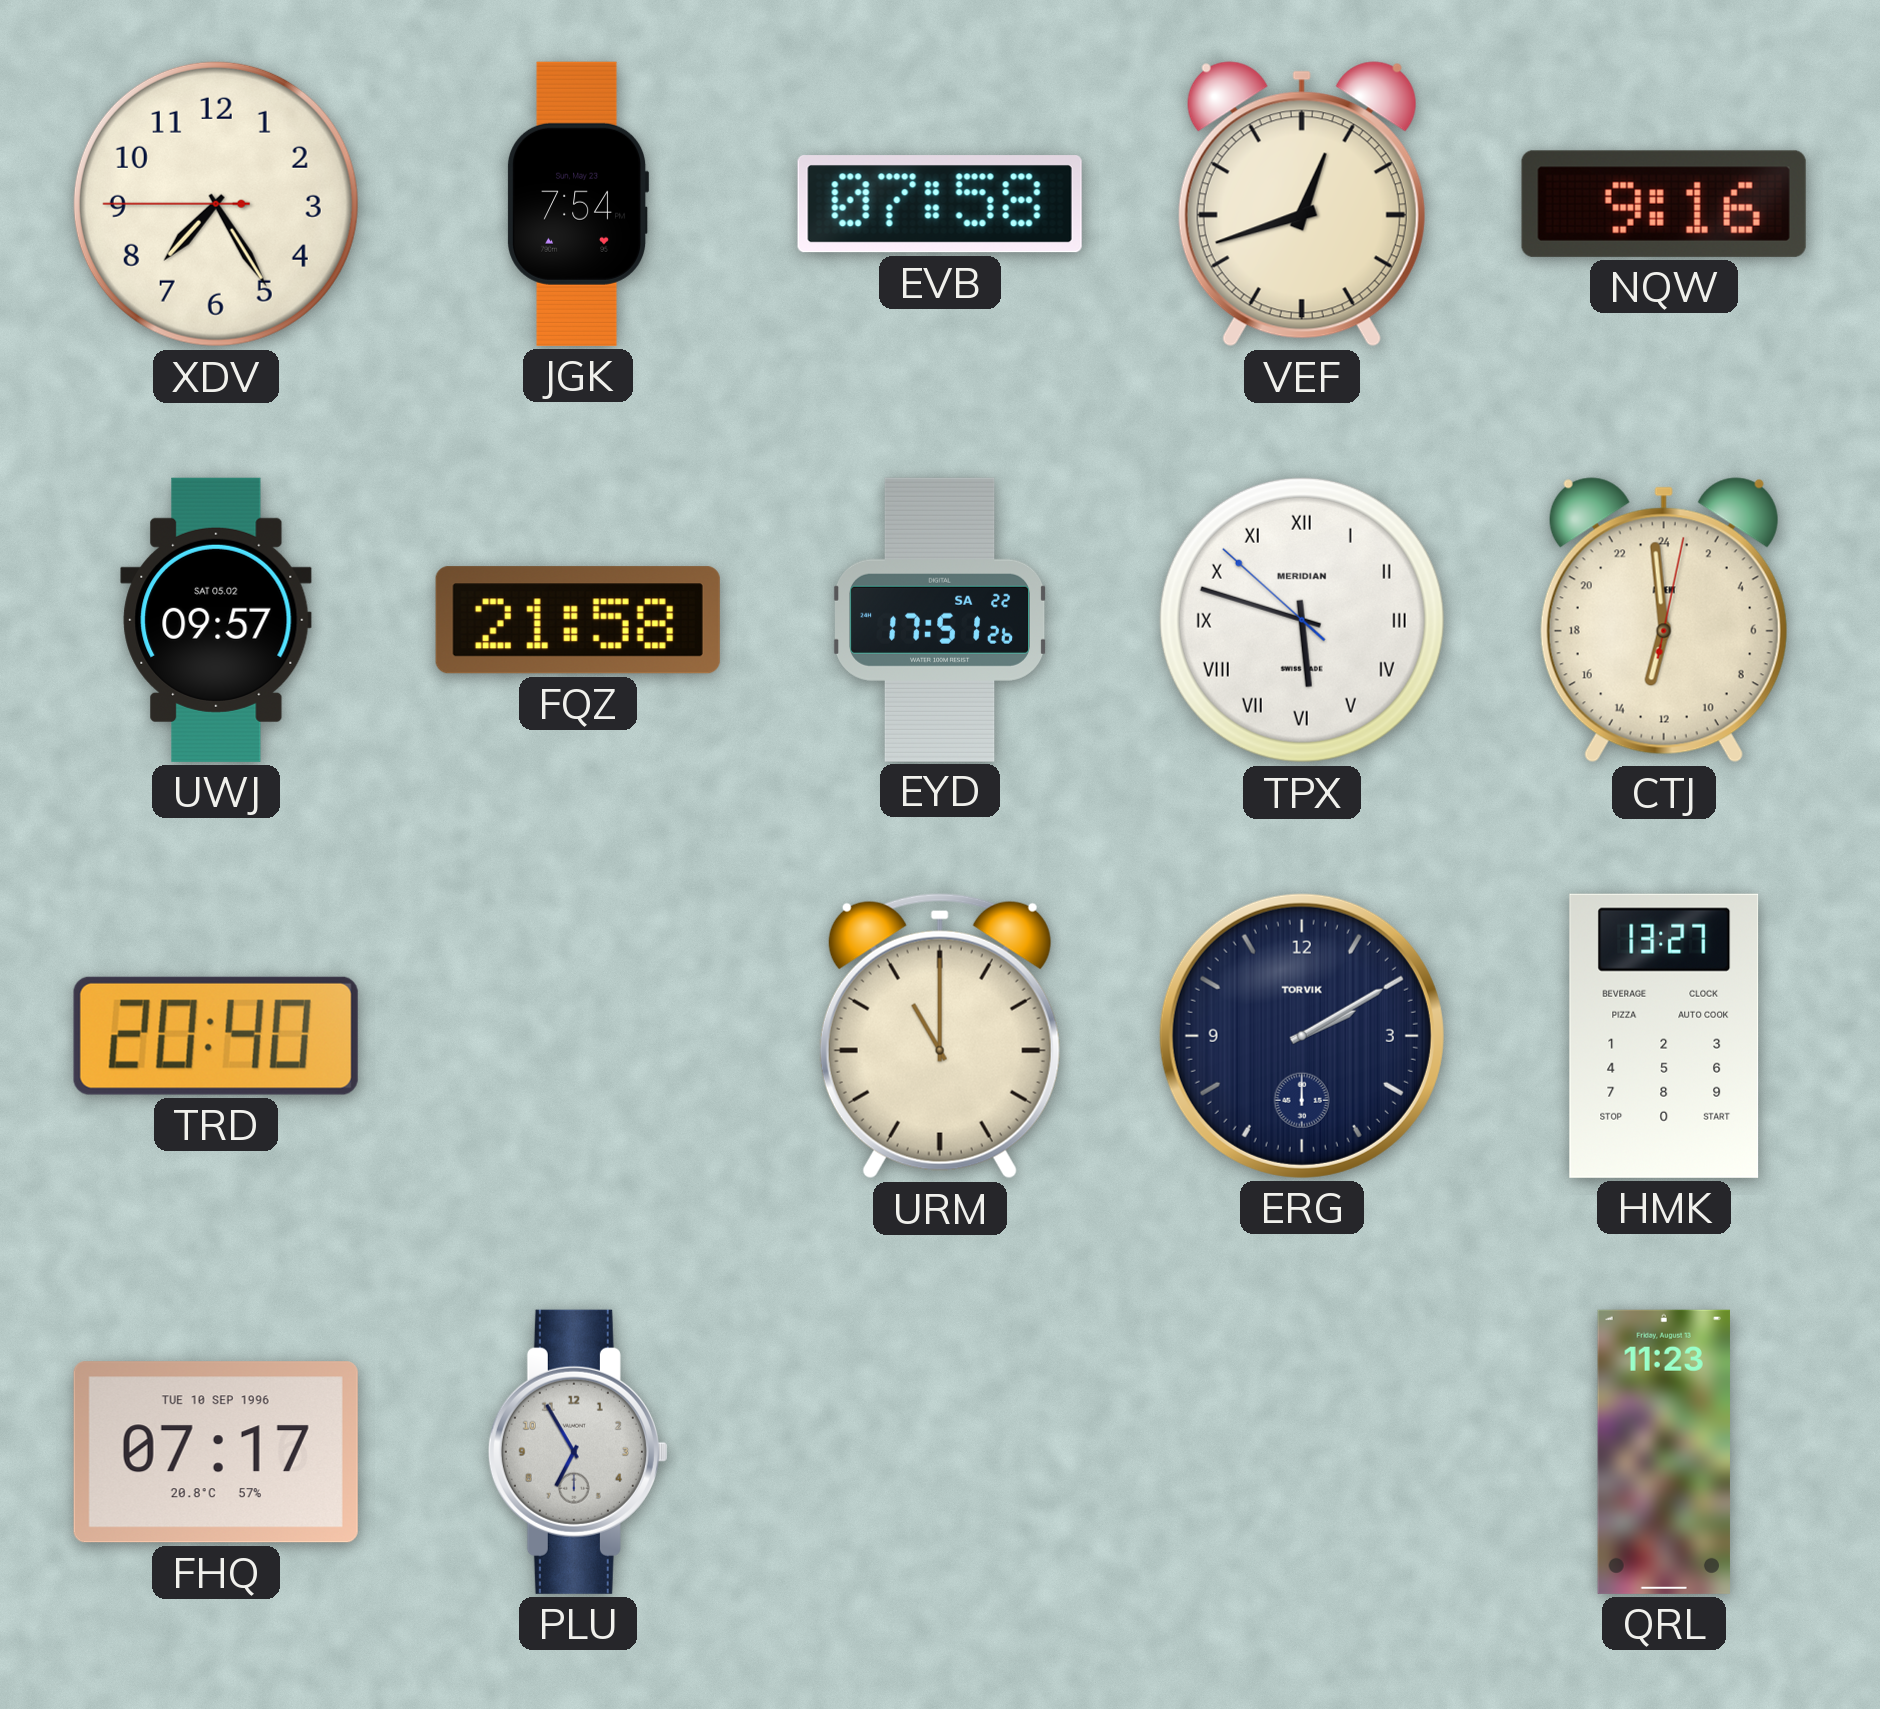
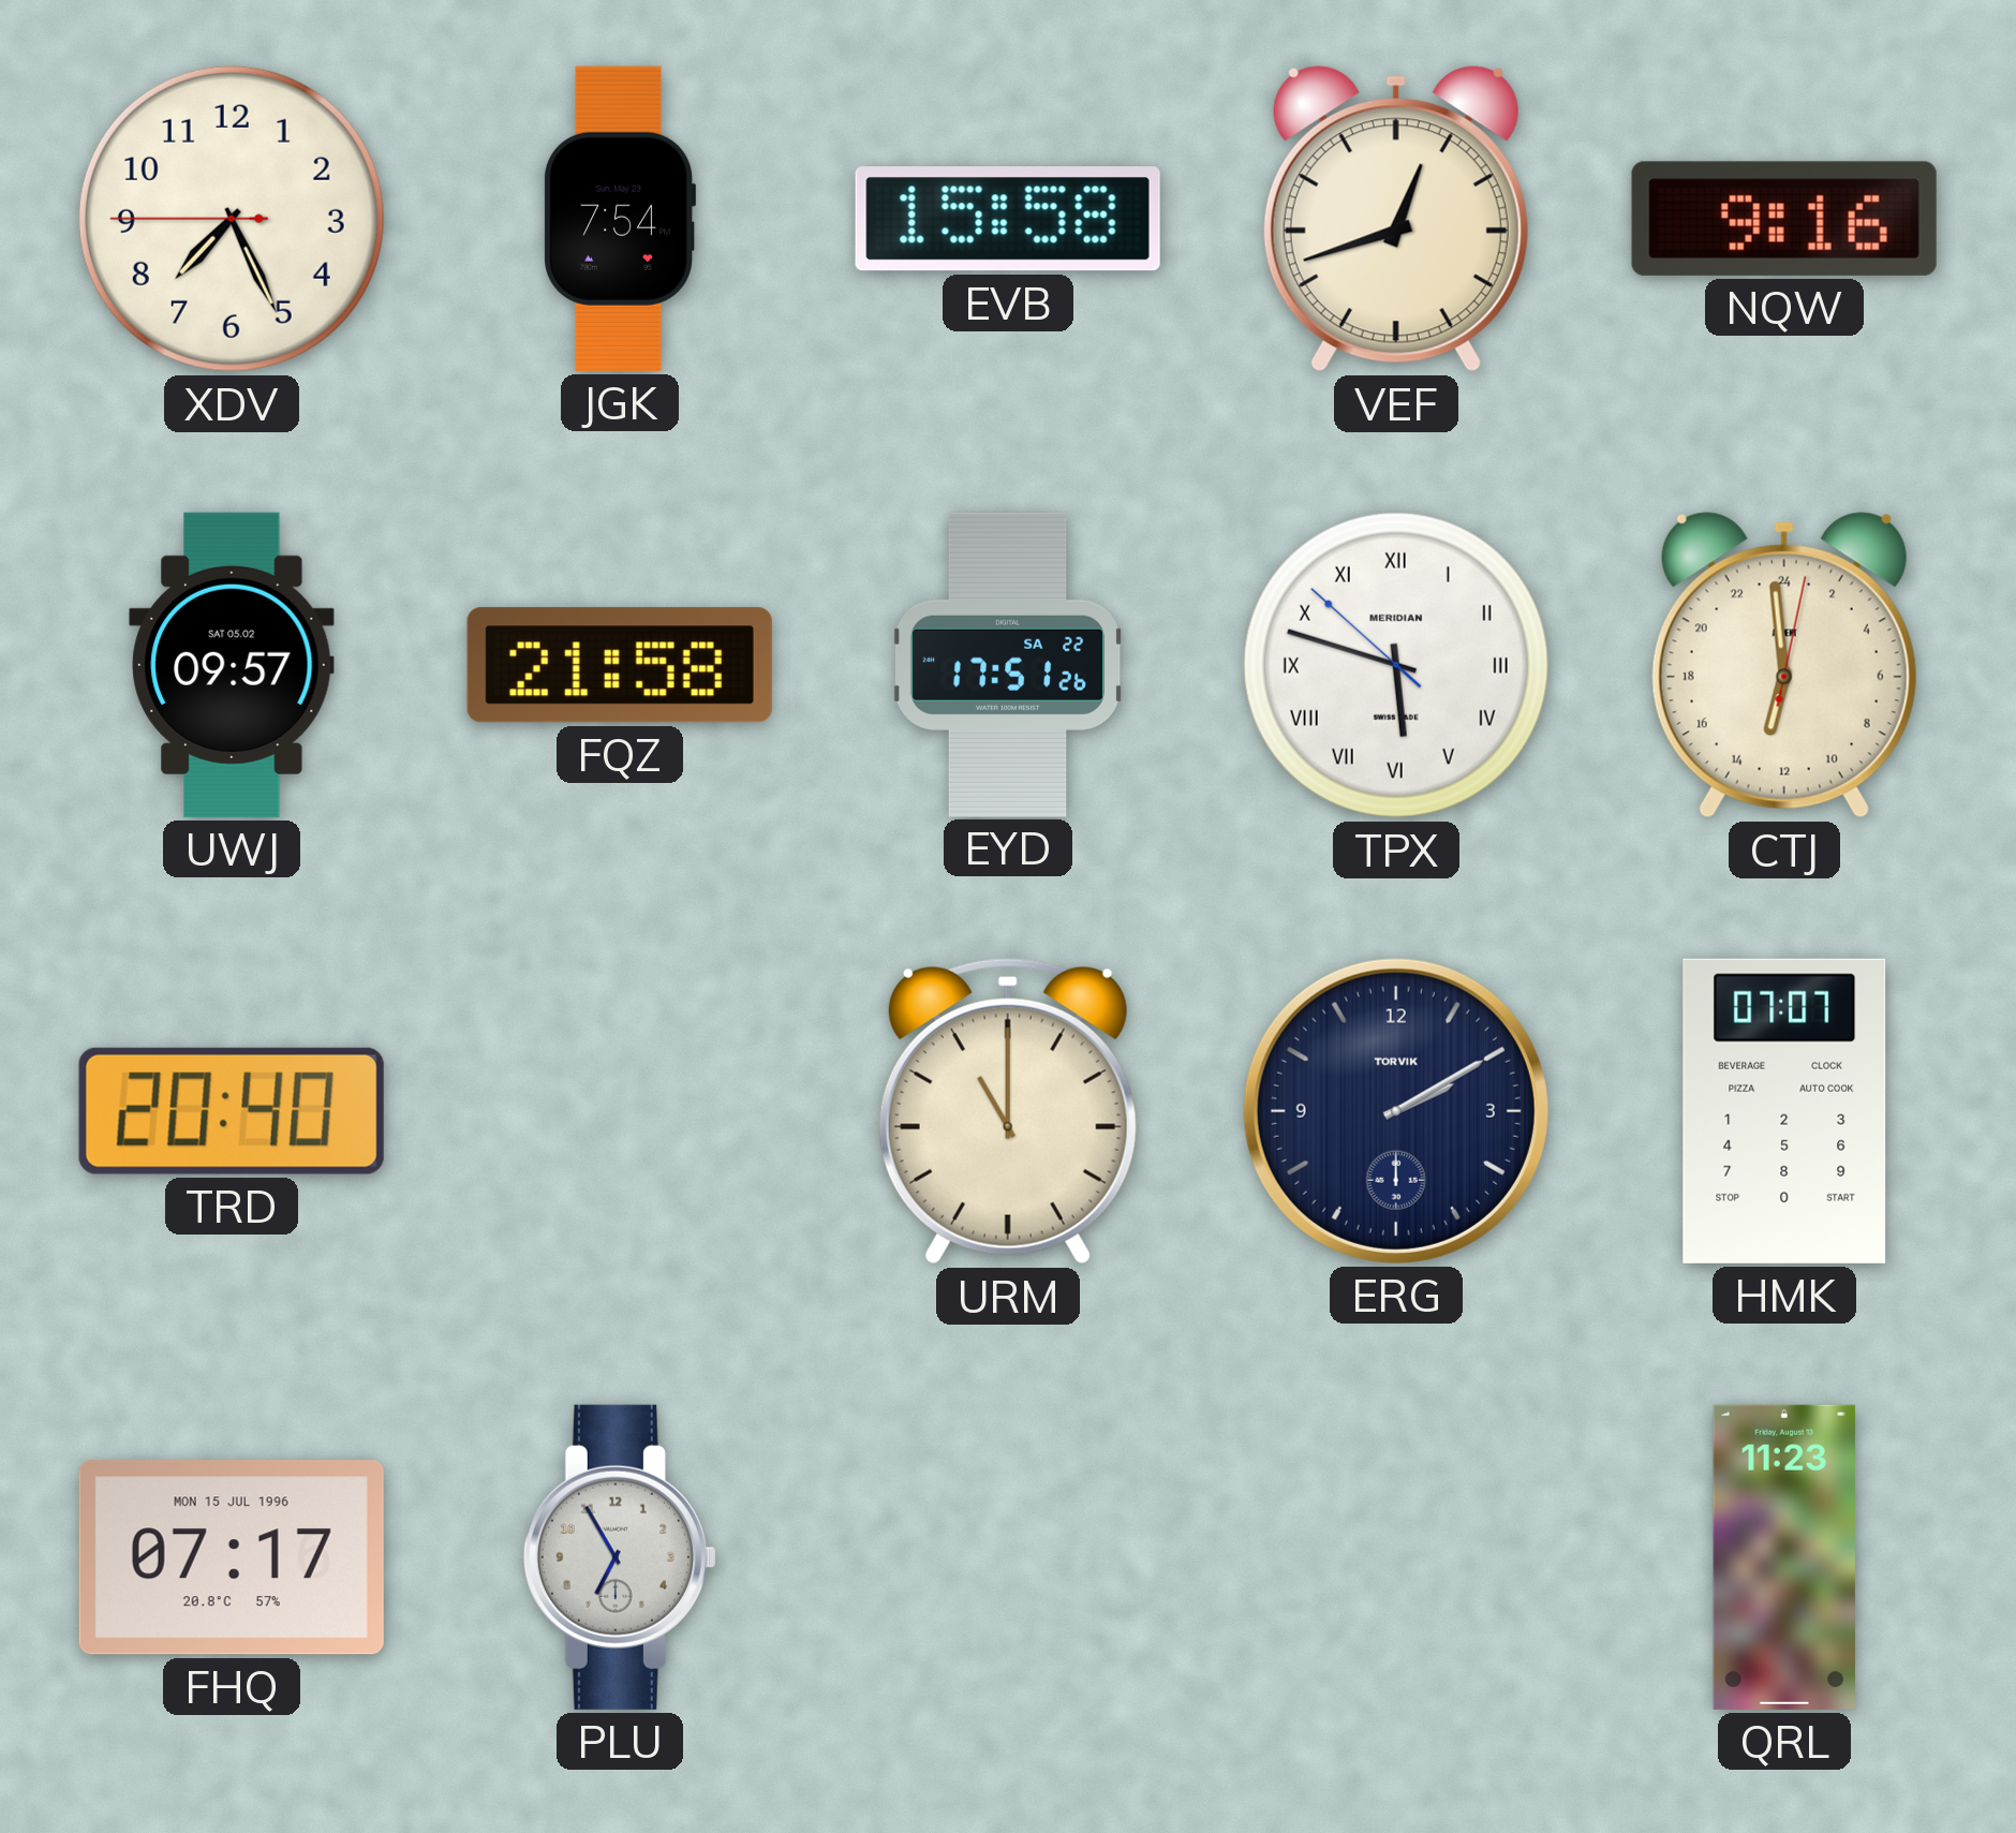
XDV: 7:24 -> 7:25
EVB: 07:58 -> 15:58
HMK: 13:27 -> 07:07
FHQ date: TUE 10 SEP 1996 -> MON 15 JUL 1996
